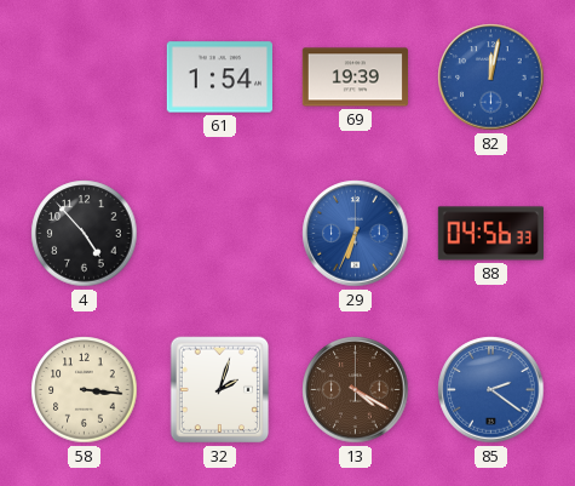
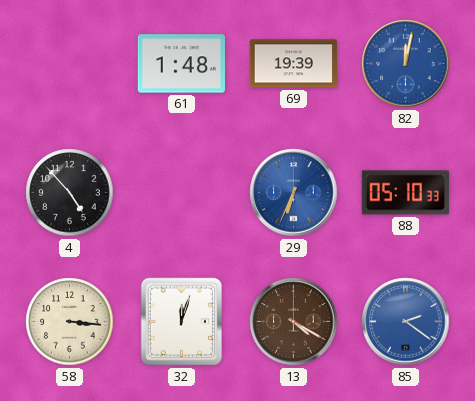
61: 1:54 -> 1:48
88: 04:56 -> 05:10
32: 2:03 -> 12:03
